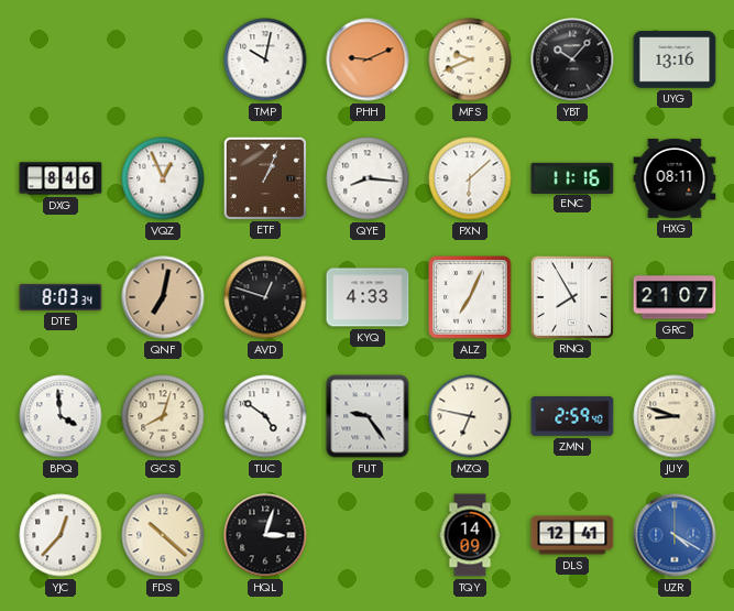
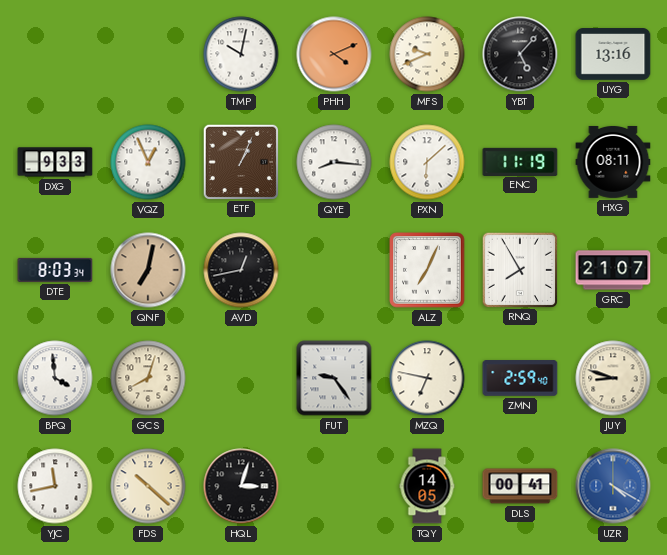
PHH: 9:11 -> 4:11
YBT: 10:07 -> 5:07
DXG: 8:46 -> 9:33
ENC: 11:16 -> 11:19
AVD: 12:48 -> 12:43
KYQ: 4:33 -> none
TUC: 4:51 -> none
YJC: 12:37 -> 11:43
TQY: 14:09 -> 14:05
DLS: 12:41 -> 00:41
